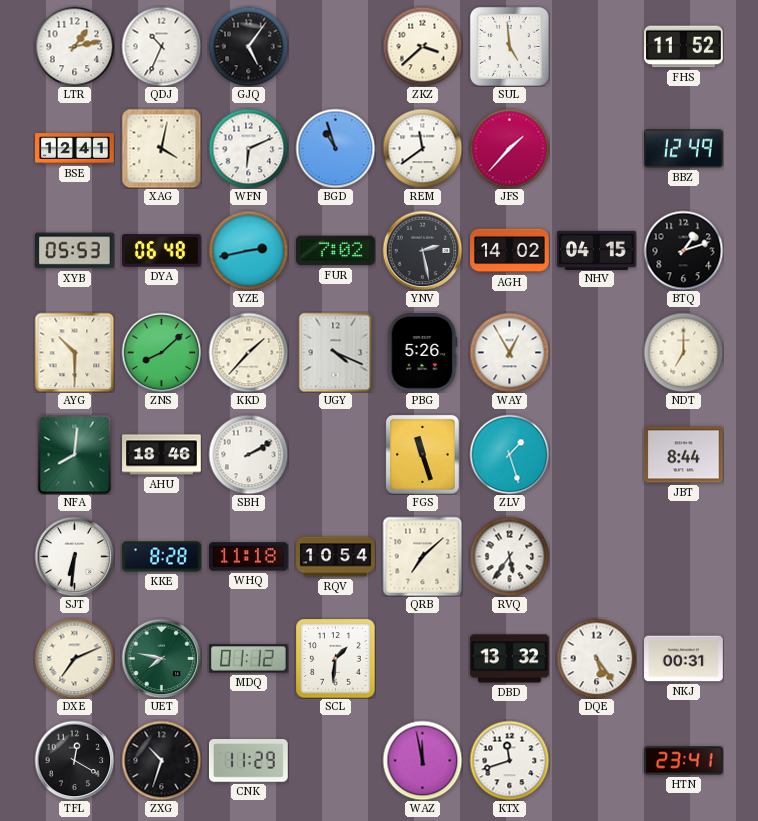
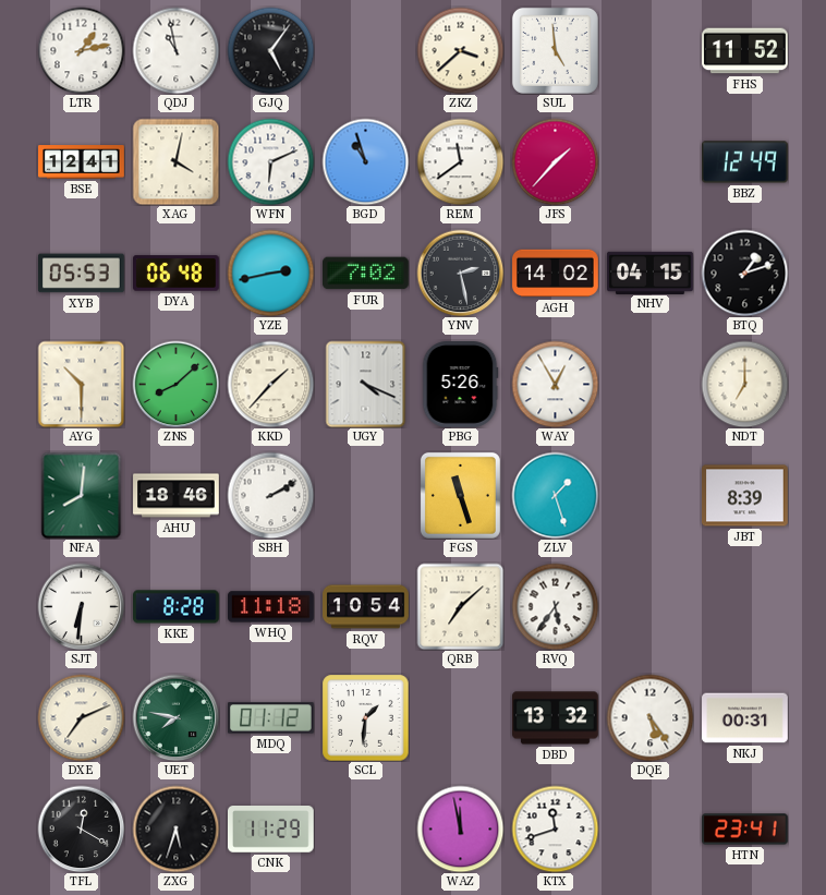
QDJ: 10:34 -> 10:58
JBT: 8:44 -> 8:39
ZXG: 10:33 -> 5:33
